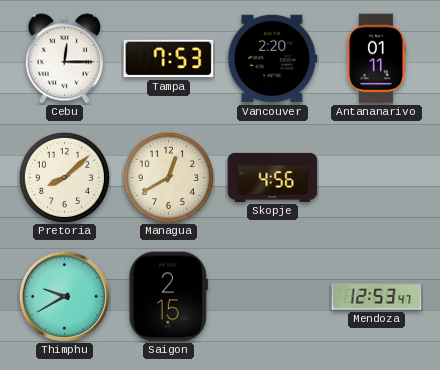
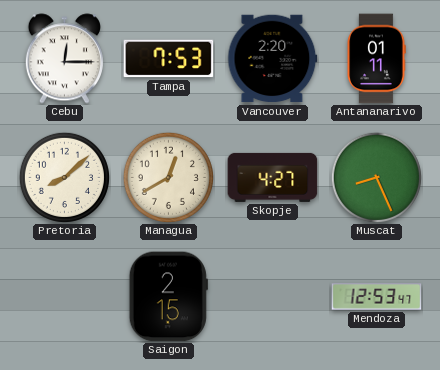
Skopje: 4:56 -> 4:27
Muscat: none -> 8:26
Thimphu: 9:40 -> none
